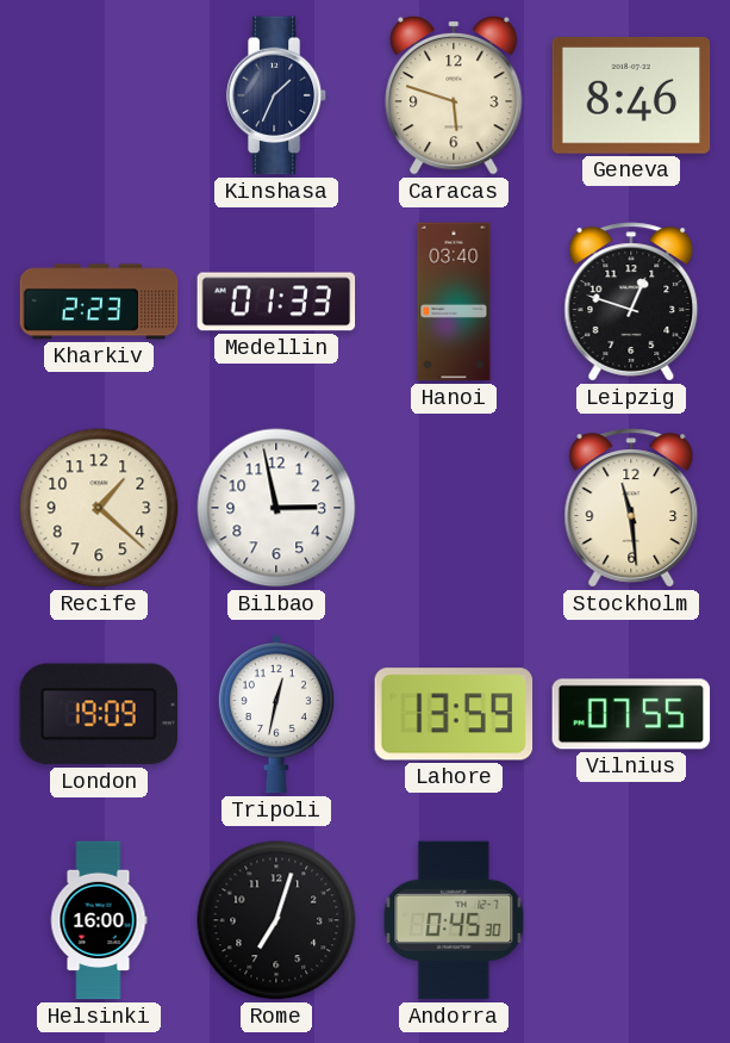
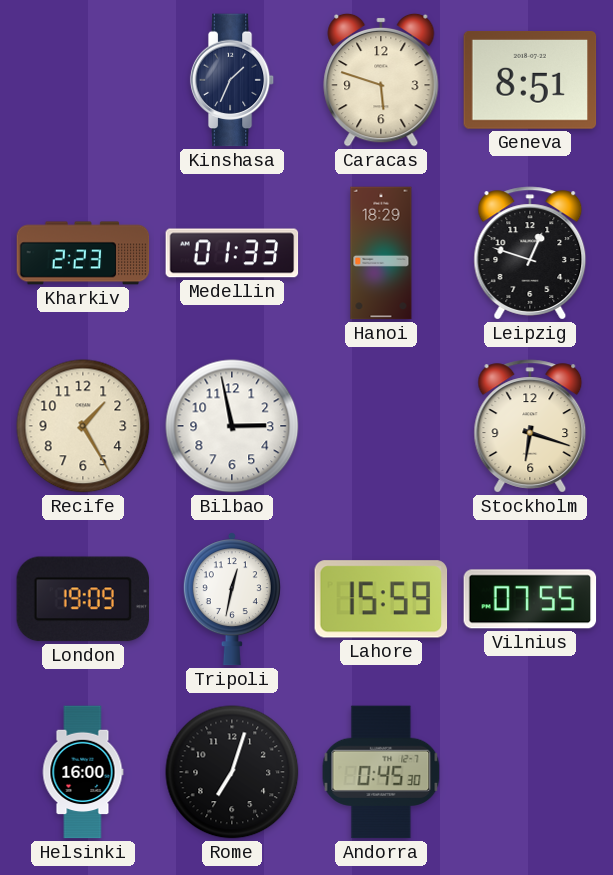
Geneva: 8:46 -> 8:51
Hanoi: 03:40 -> 18:29
Recife: 1:22 -> 1:25
Stockholm: 11:29 -> 6:18
Lahore: 13:59 -> 15:59
